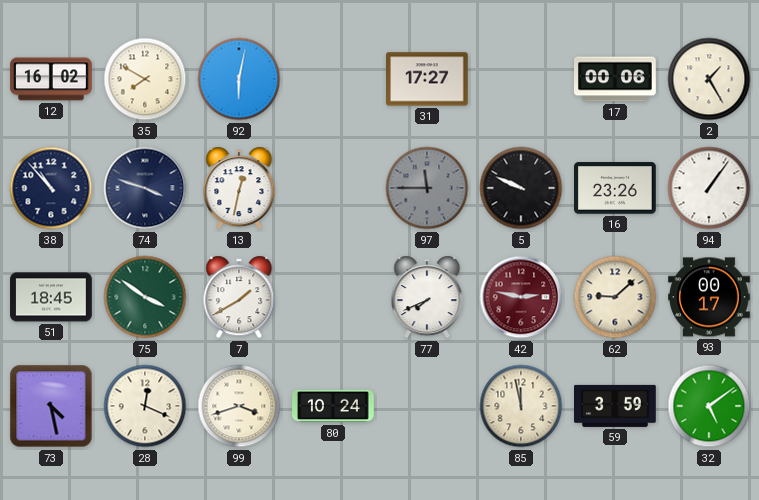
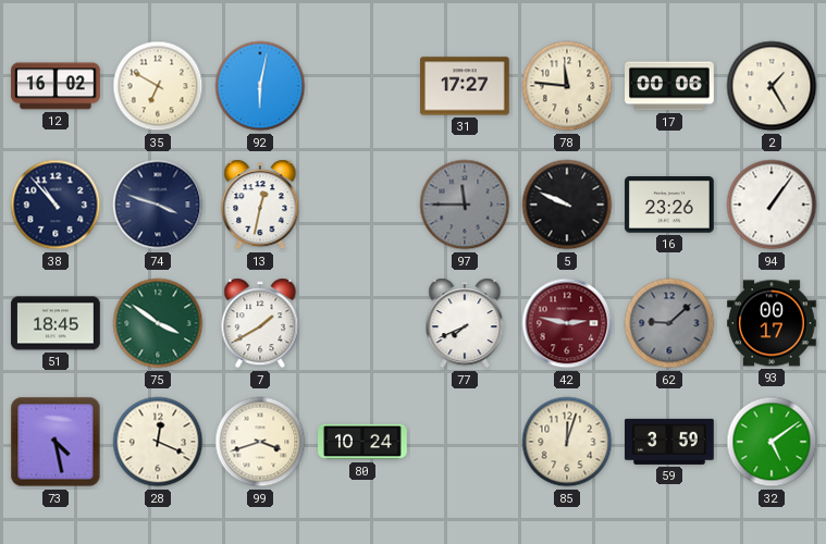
35: 7:50 -> 6:50
78: none -> 11:46
62 dial: cream -> grey
85: 11:58 -> 12:03
